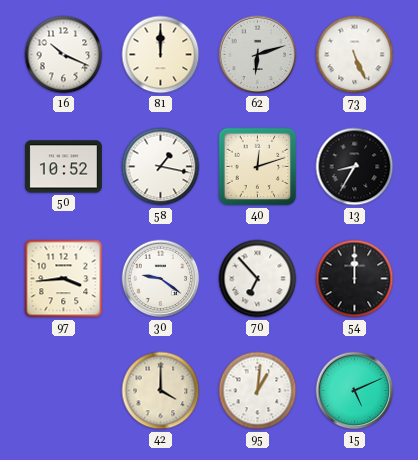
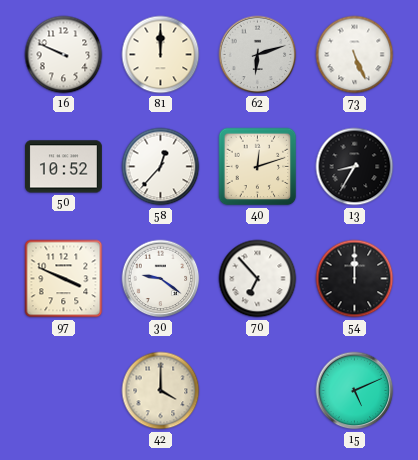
16: 10:19 -> 9:49
58: 1:17 -> 12:37
97: 3:44 -> 3:49
95: 1:01 -> none
